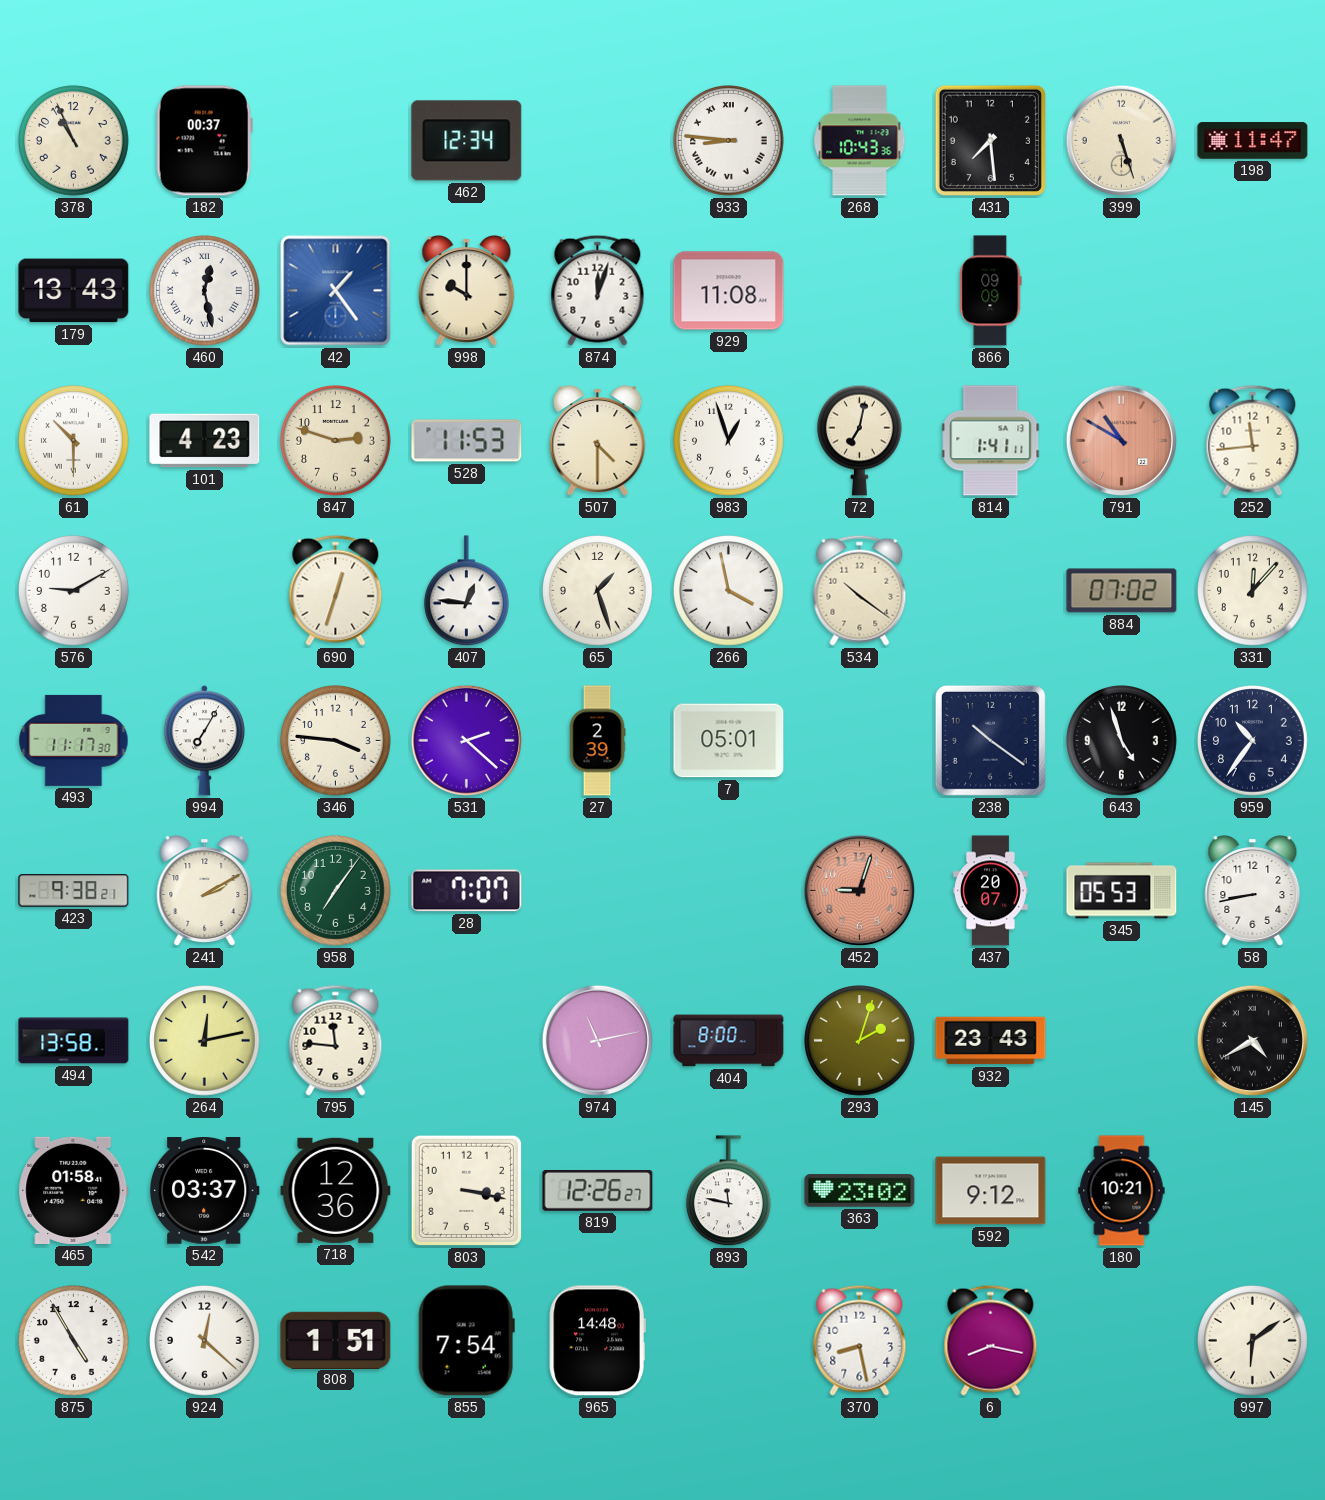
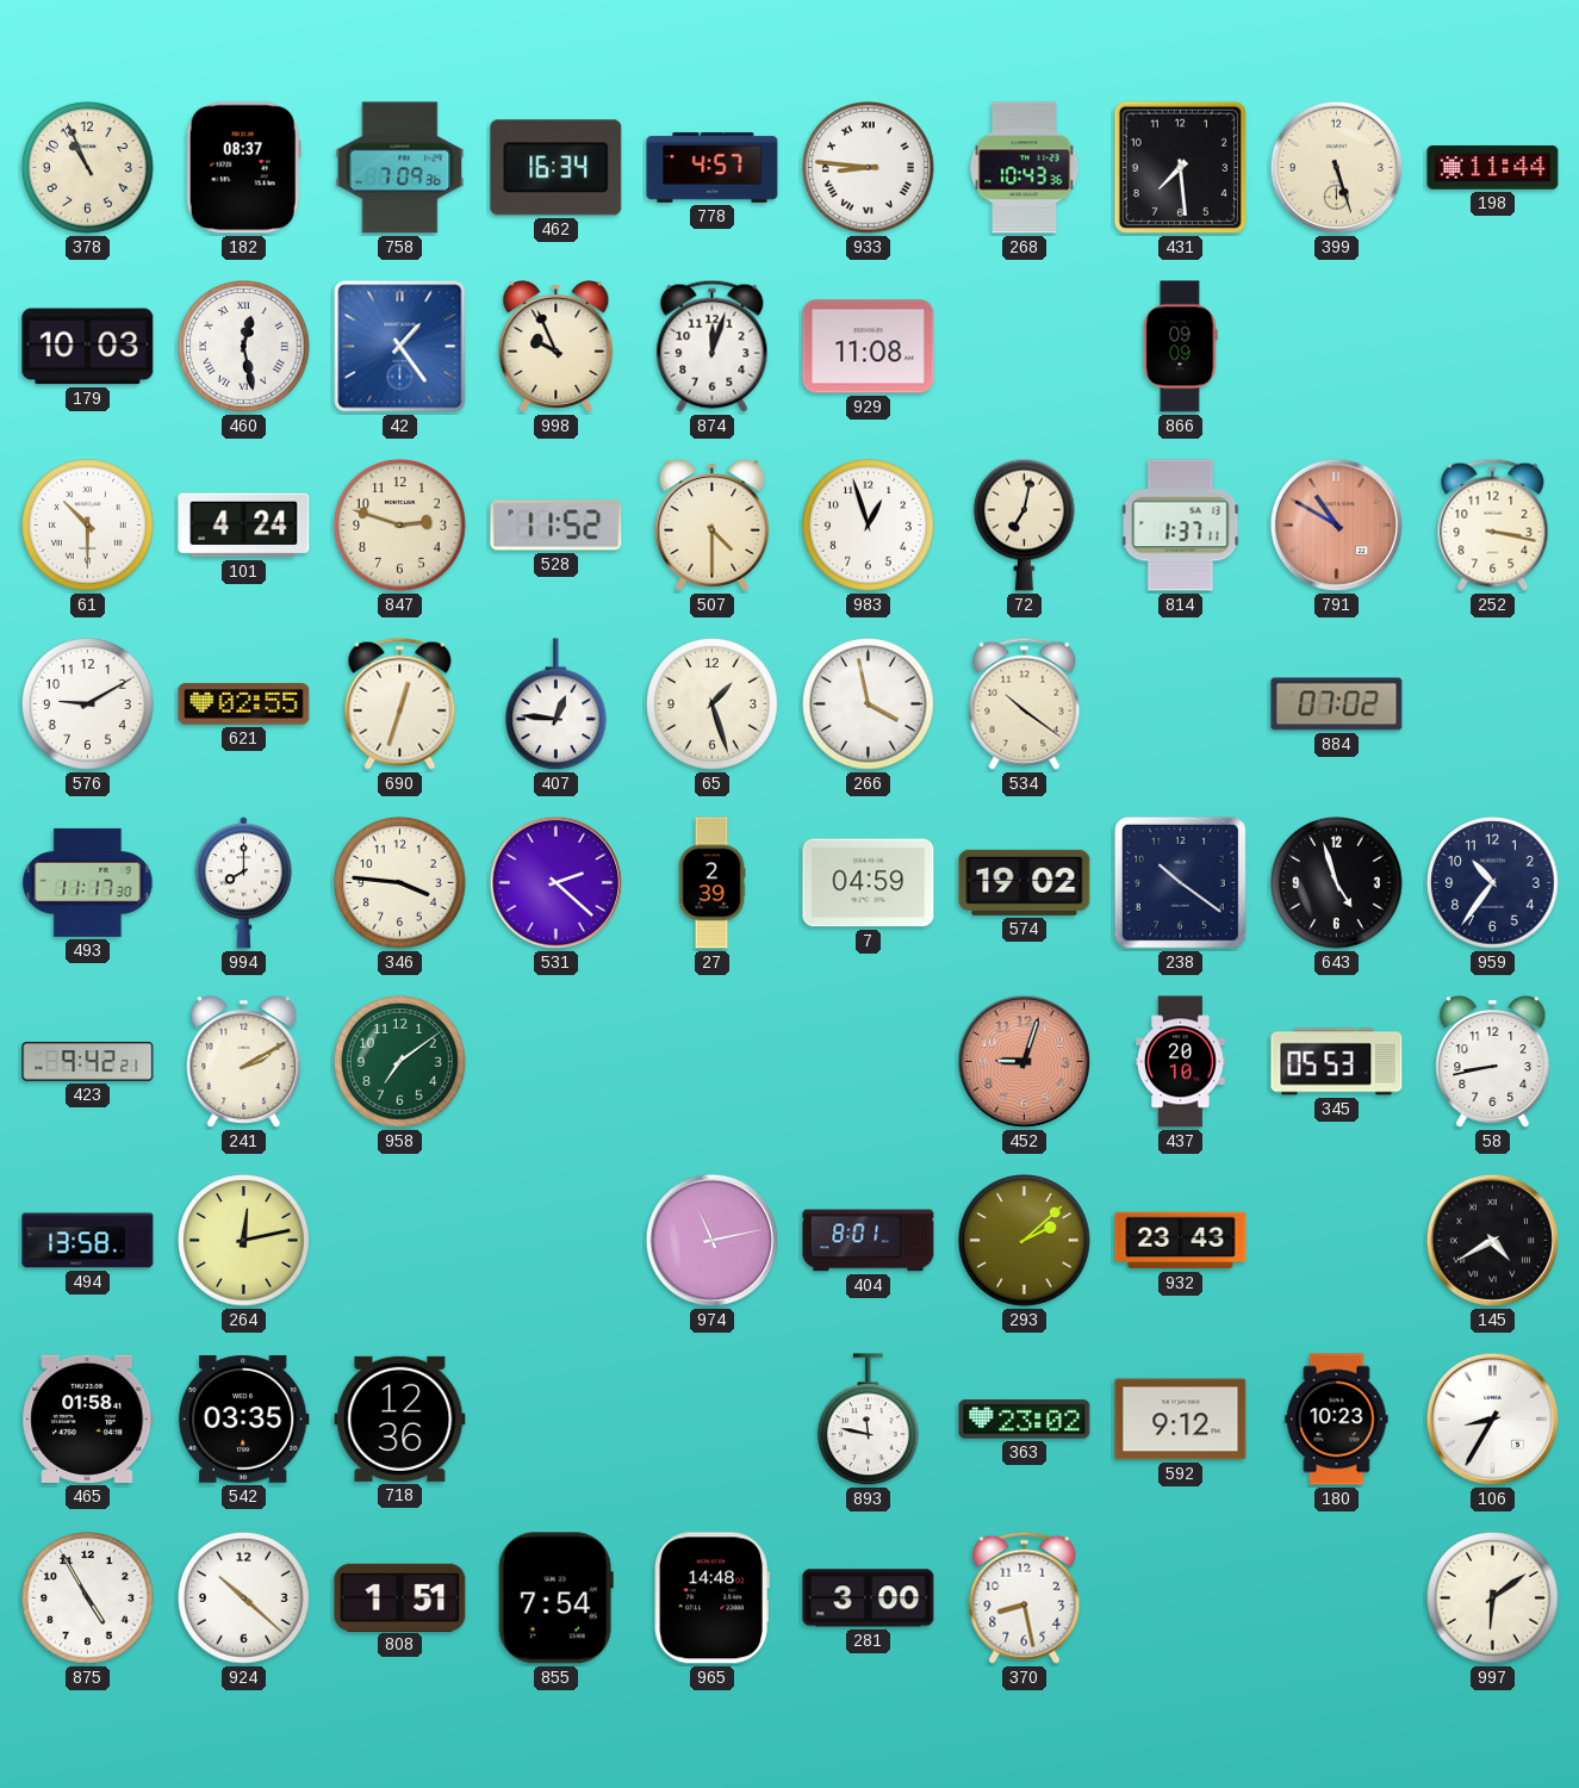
182: 00:37 -> 08:37
758: none -> 7:09
462: 12:34 -> 16:34
778: none -> 4:57
198: 11:47 -> 11:44
179: 13:43 -> 10:03
998: 10:00 -> 9:56
101: 4:23 -> 4:24
528: 11:53 -> 11:52
814: 1:41 -> 1:37
252: 11:44 -> 3:17
621: none -> 02:55
331: 12:07 -> none
994: 7:05 -> 8:00
7: 05:01 -> 04:59
574: none -> 19:02
423: 9:38 -> 9:42
958: 7:06 -> 7:09
28: 7:07 -> none
437: 20:07 -> 20:10
795: 11:46 -> none
404: 8:00 -> 8:01
293: 2:03 -> 2:08
542: 03:37 -> 03:35
803: 3:17 -> none
819: 12:26 -> none
180: 10:21 -> 10:23
106: none -> 8:35
924: 12:22 -> 10:22
281: none -> 3:00
6: 8:17 -> none
